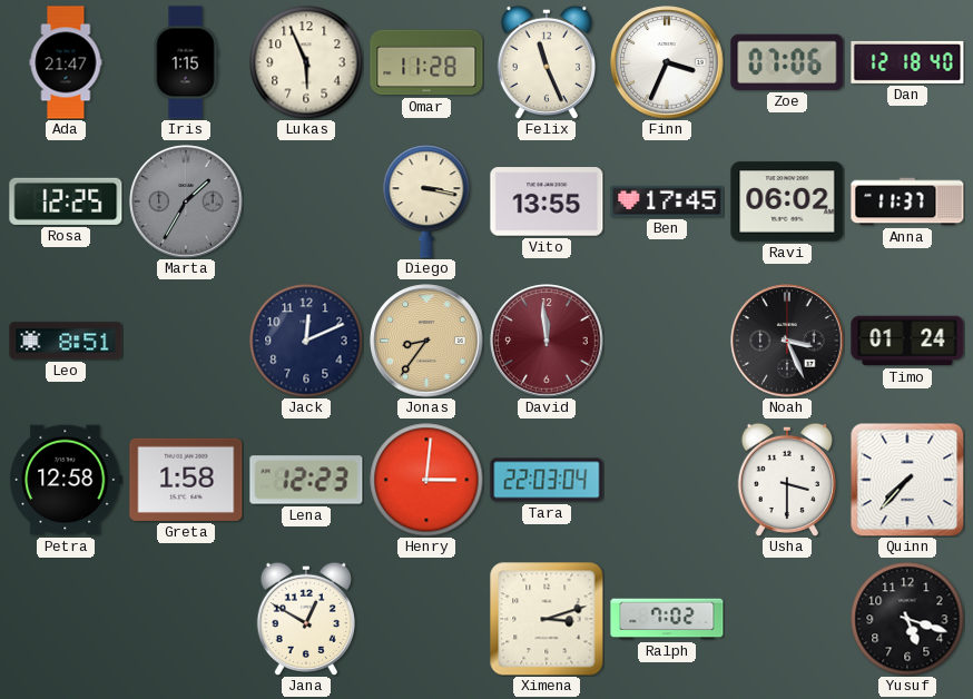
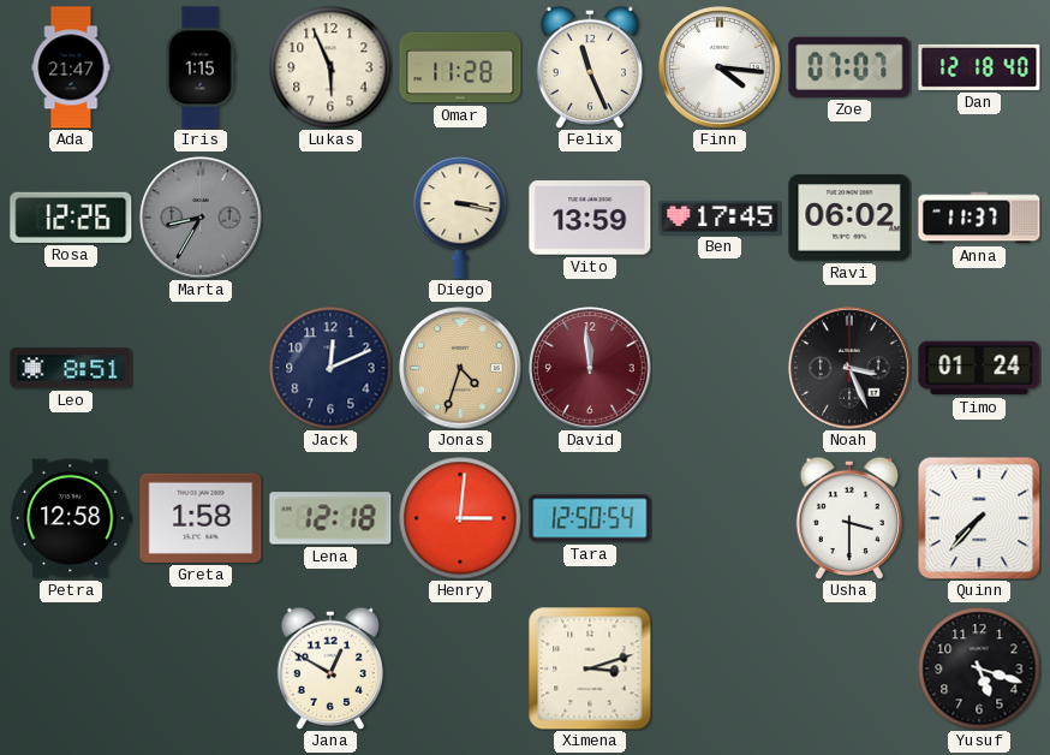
Finn: 3:34 -> 4:16
Zoe: 07:06 -> 07:07
Rosa: 12:25 -> 12:26
Marta: 1:35 -> 8:35
Vito: 13:55 -> 13:59
Jonas: 8:36 -> 4:33
Lena: 12:23 -> 12:18
Tara: 22:03 -> 12:50
Ralph: 7:02 -> none
